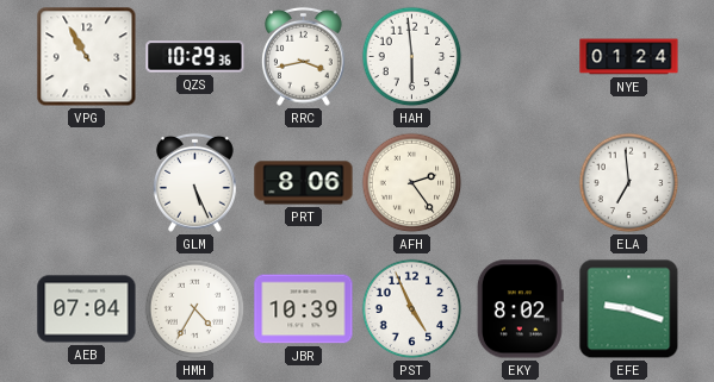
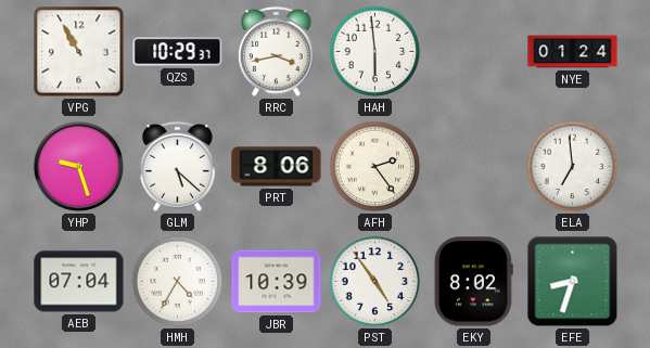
QZS: 10:29:36 -> 10:29:37
YHP: none -> 9:27
GLM: 5:26 -> 5:22
PST: 4:56 -> 4:54
EFE: 9:18 -> 8:33
